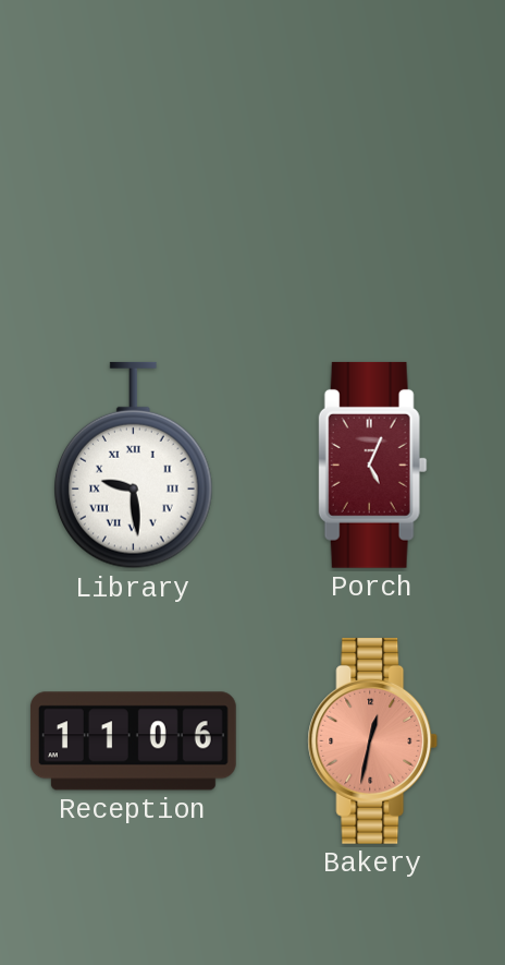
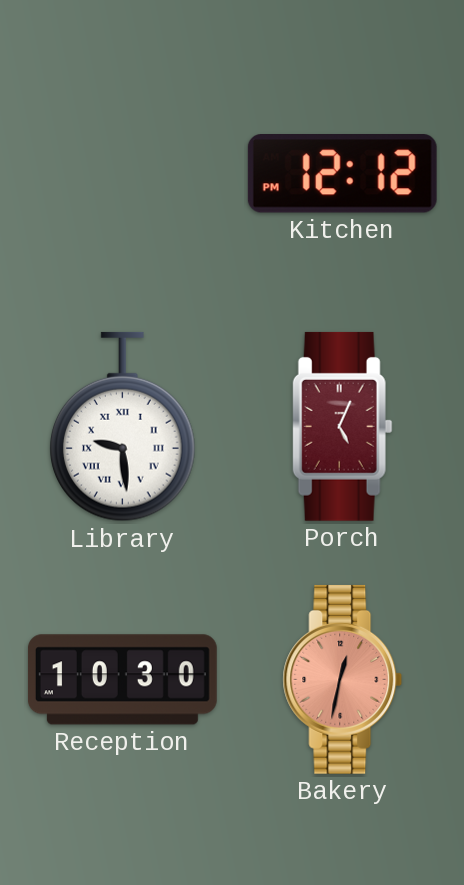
Kitchen: none -> 12:12
Reception: 11:06 -> 10:30
